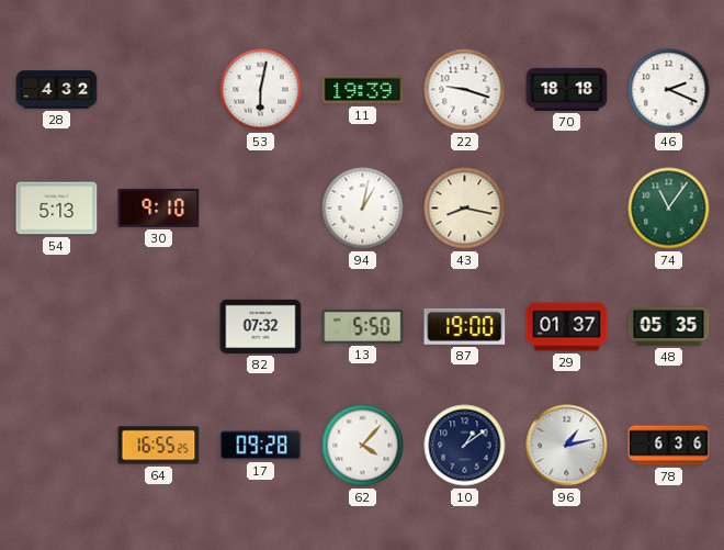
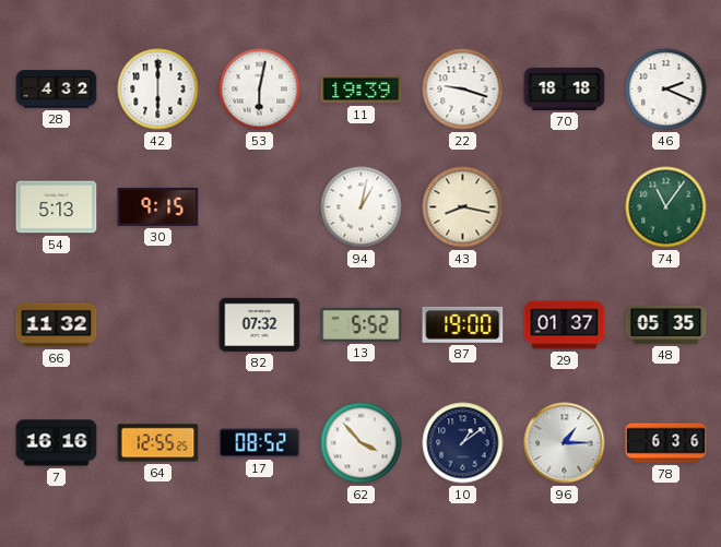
42: none -> 6:00
30: 9:10 -> 9:15
66: none -> 11:32
13: 5:50 -> 5:52
7: none -> 16:16
64: 16:55 -> 12:55
17: 09:28 -> 08:52
62: 4:07 -> 3:53
96: 1:13 -> 1:15
